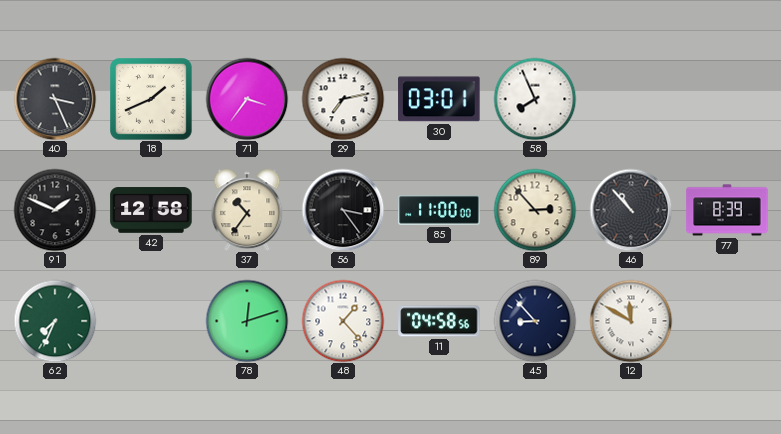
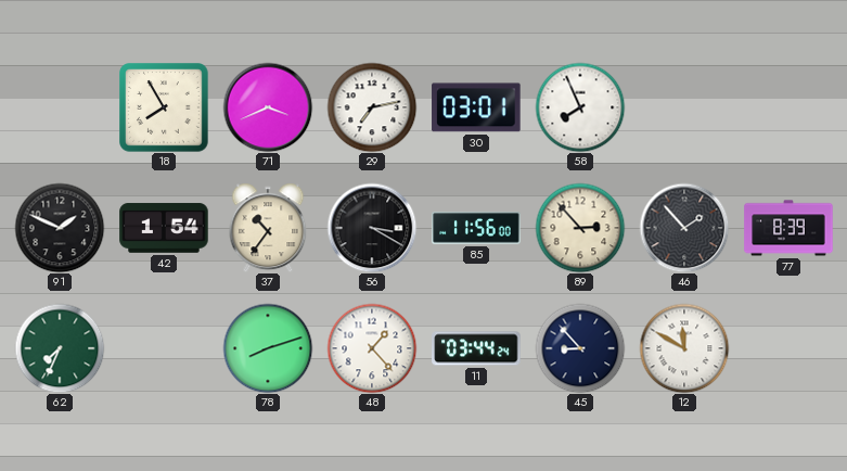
40: 3:26 -> none
18: 1:41 -> 7:55
71: 3:36 -> 3:41
42: 12:58 -> 1:54
56: 3:24 -> 3:20
85: 11:00 -> 11:56
46: 10:53 -> 1:53
78: 12:12 -> 8:12
11: 04:58 -> 03:44
